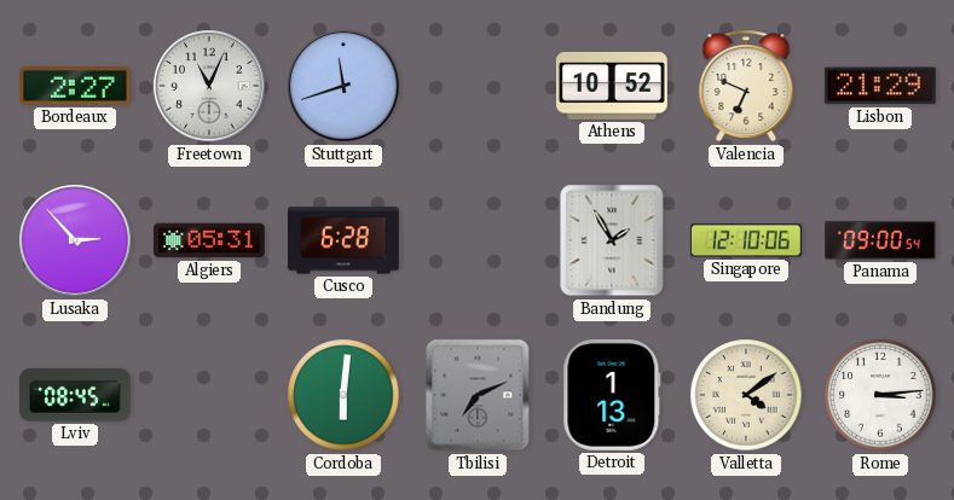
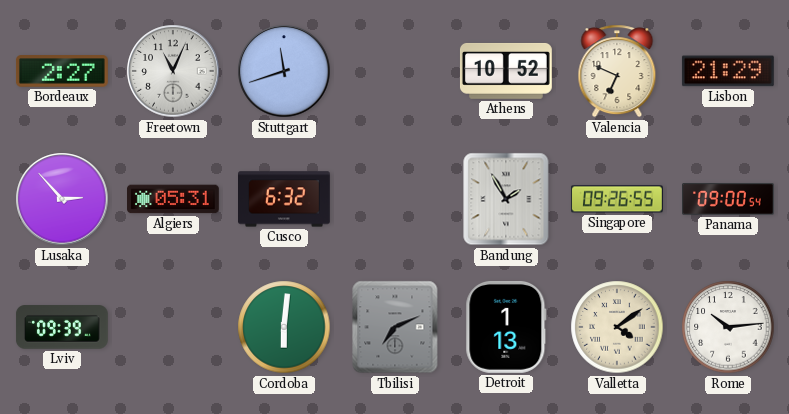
Cusco: 6:28 -> 6:32
Singapore: 12:10 -> 09:26
Lviv: 08:45 -> 09:39
Rome: 3:14 -> 10:14
